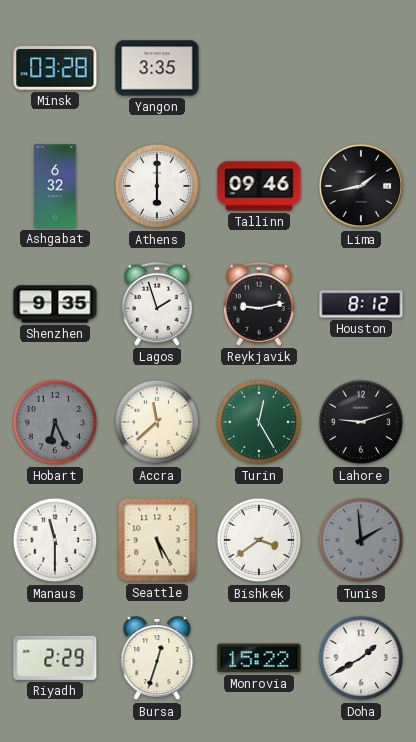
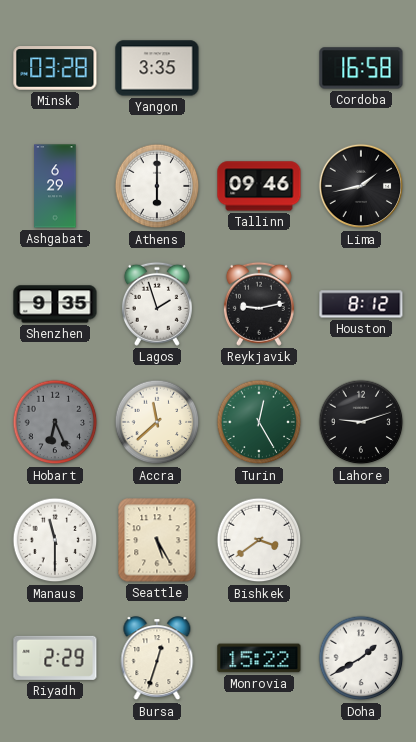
Cordoba: none -> 16:58
Ashgabat: 6:32 -> 6:29
Tunis: 1:59 -> none
